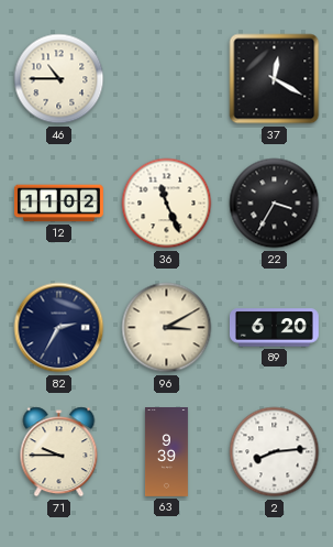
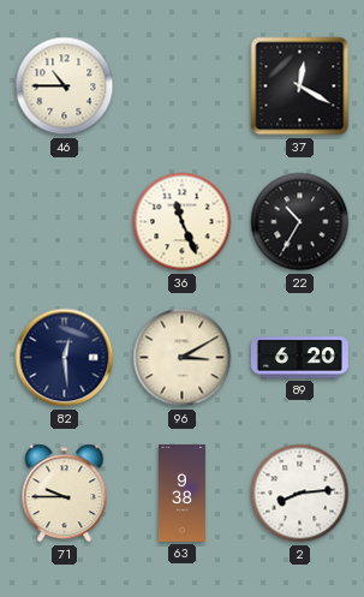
12: 11:02 -> none
22: 3:35 -> 10:35
82: 2:35 -> 12:29
63: 9:39 -> 9:38
